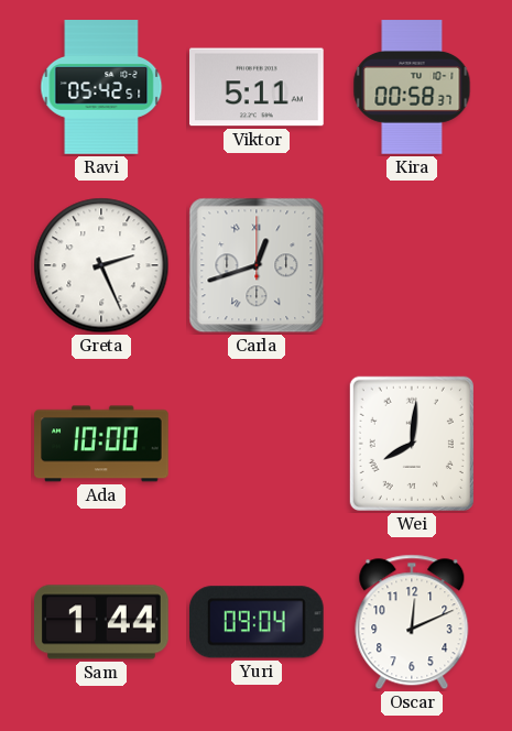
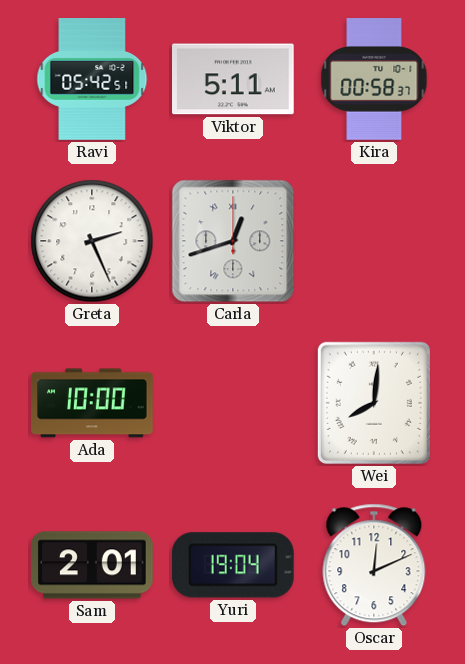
Sam: 1:44 -> 2:01
Yuri: 09:04 -> 19:04
